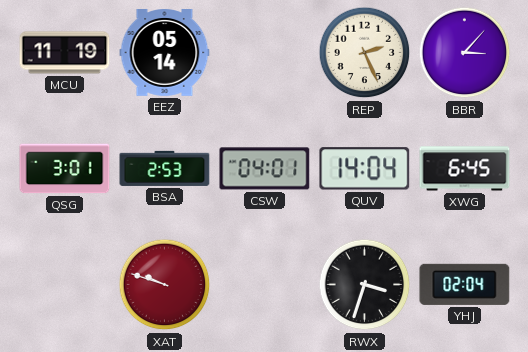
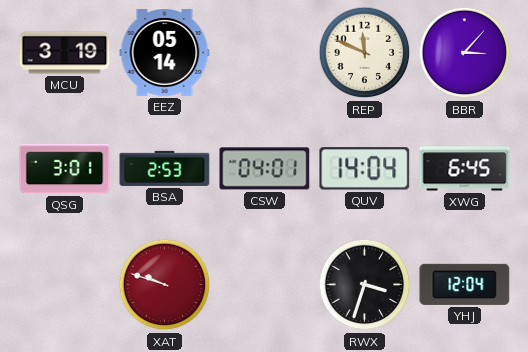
MCU: 11:19 -> 3:19
REP: 2:26 -> 11:49
YHJ: 02:04 -> 12:04
